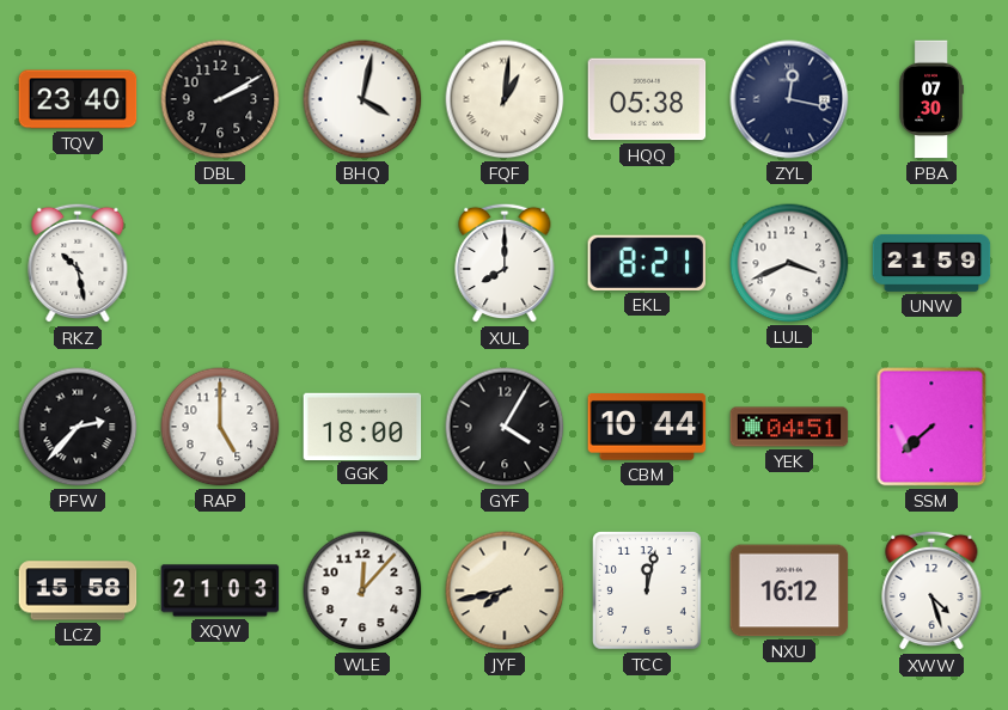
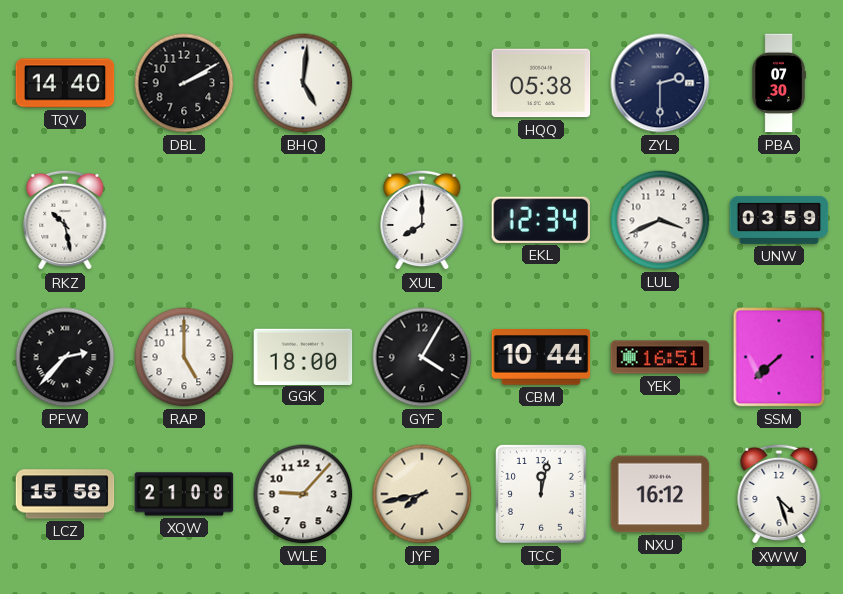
TQV: 23:40 -> 14:40
BHQ: 4:02 -> 5:01
FQF: 1:01 -> none
ZYL: 12:17 -> 2:30
EKL: 8:21 -> 12:34
UNW: 21:59 -> 03:59
YEK: 04:51 -> 16:51
XQW: 21:03 -> 21:08
WLE: 12:07 -> 9:07
